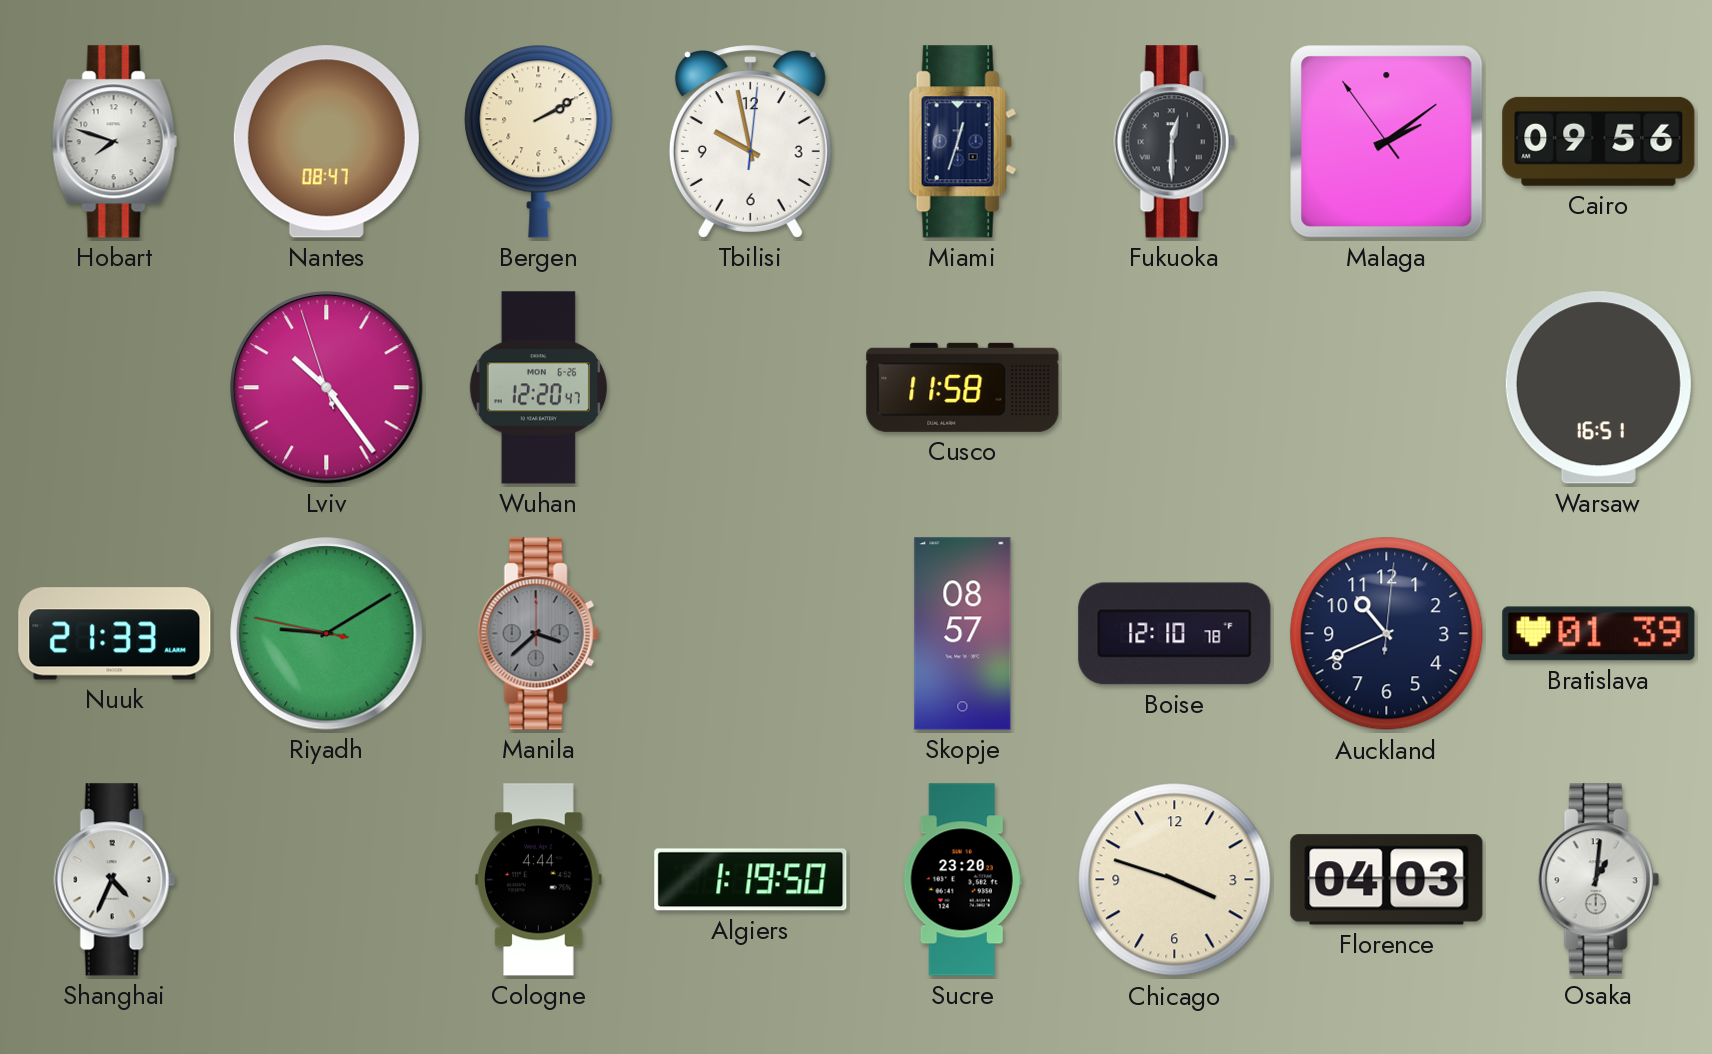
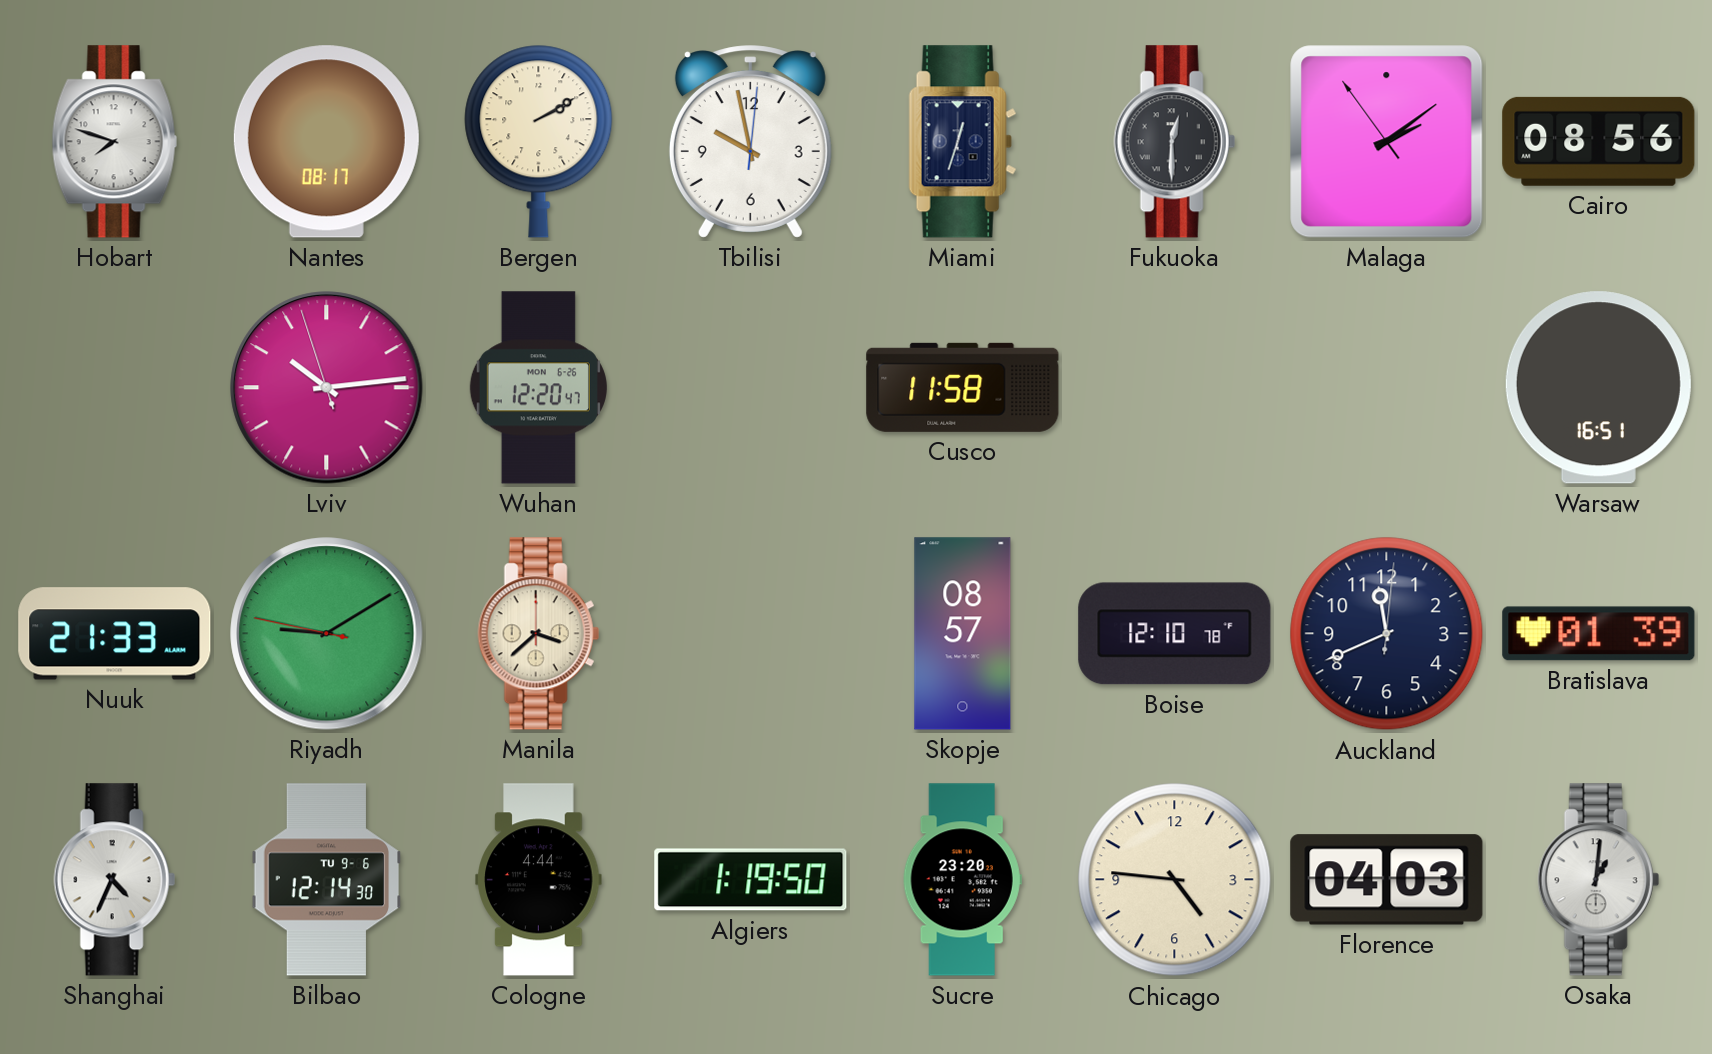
Nantes: 08:47 -> 08:17
Cairo: 09:56 -> 08:56
Lviv: 10:23 -> 10:13
Manila dial: grey -> cream
Auckland: 10:41 -> 11:41
Bilbao: none -> 12:14
Chicago: 3:48 -> 4:46
